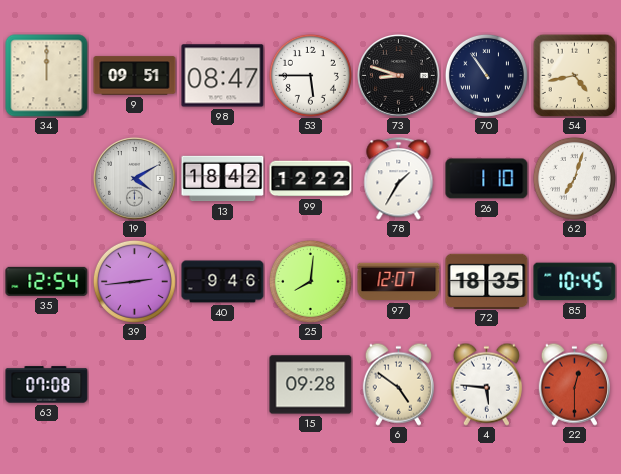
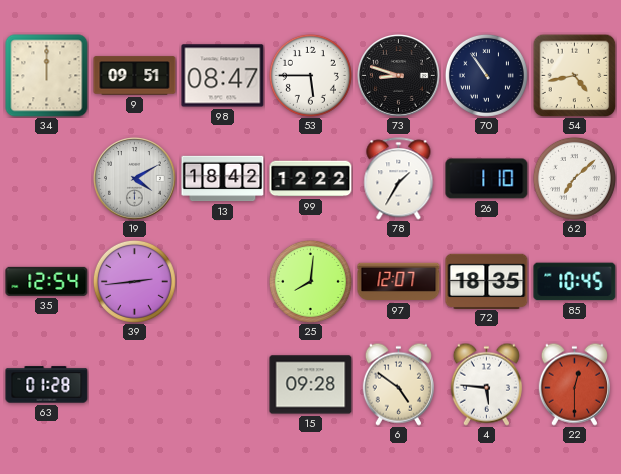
62: 7:03 -> 7:08
40: 9:46 -> none
63: 07:08 -> 01:28
